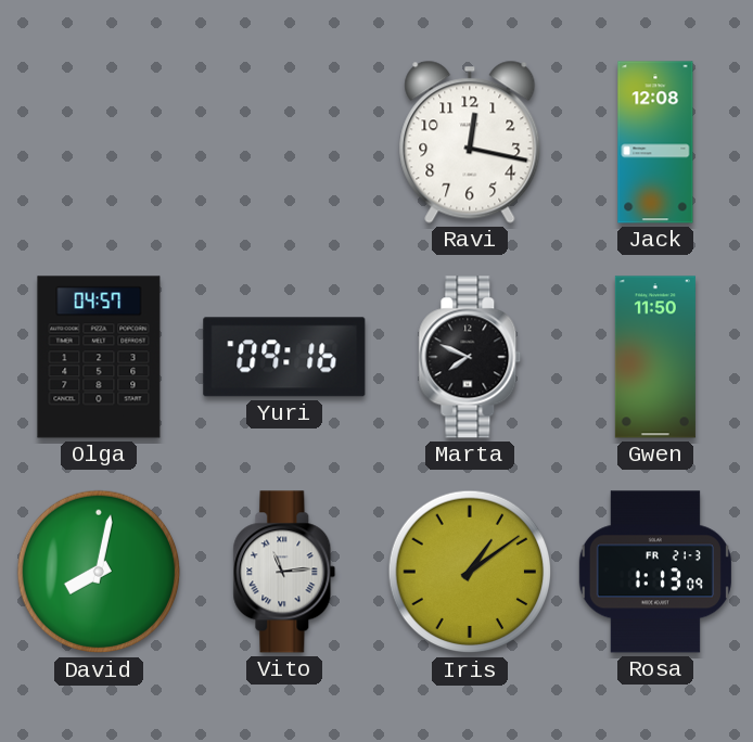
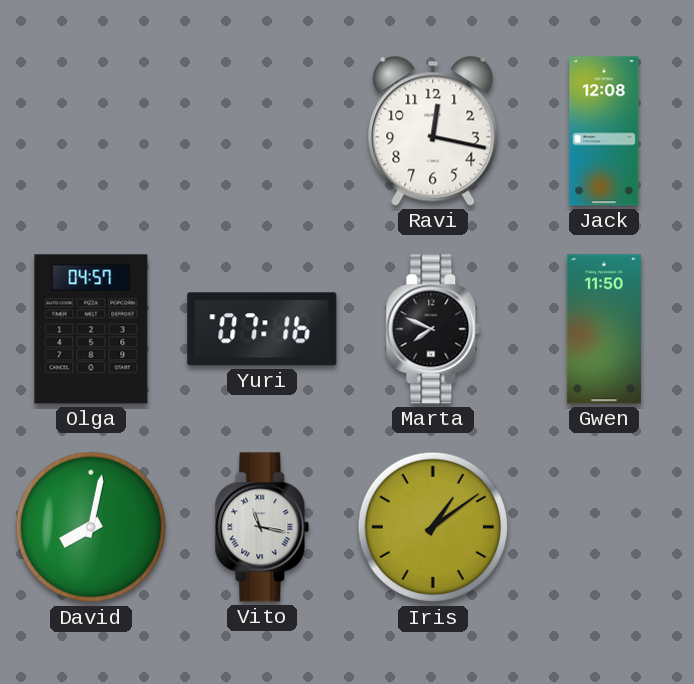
Yuri: 09:16 -> 07:16
Vito: 11:14 -> 11:17
Rosa: 1:13 -> none
